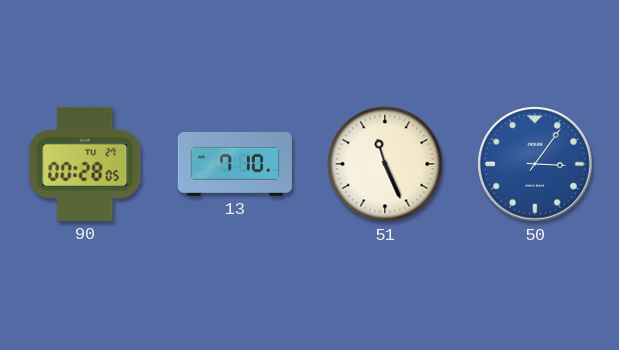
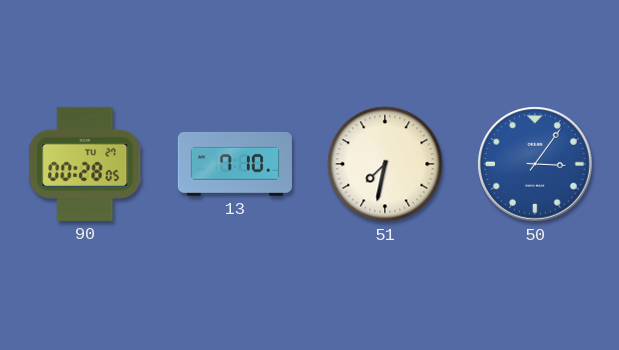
51: 11:26 -> 7:32
